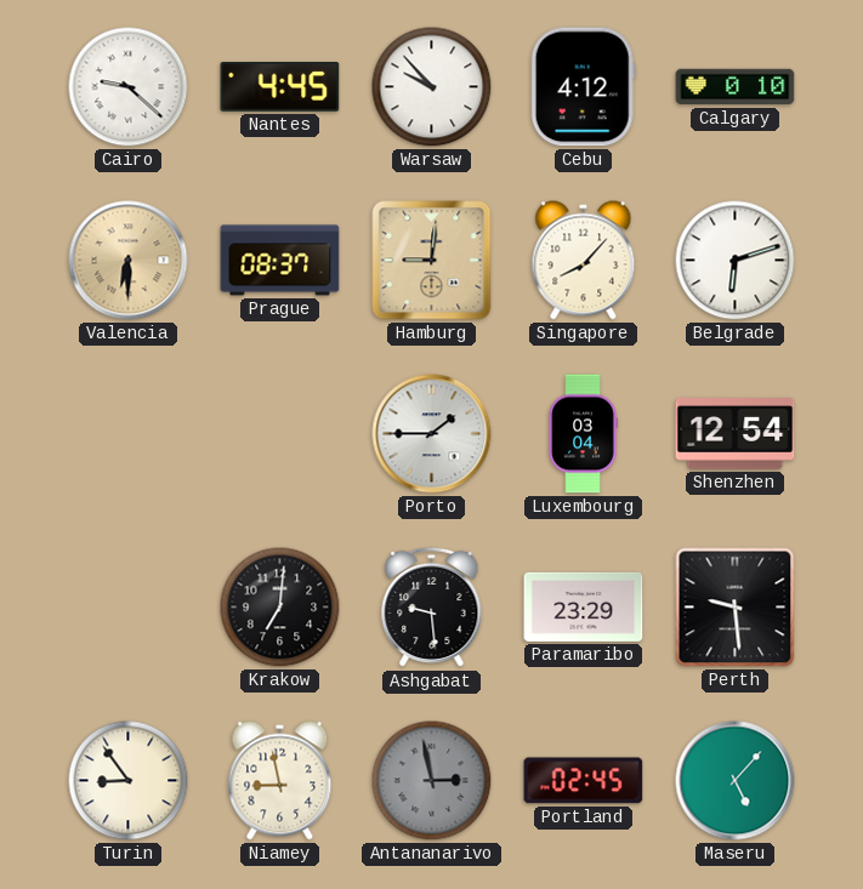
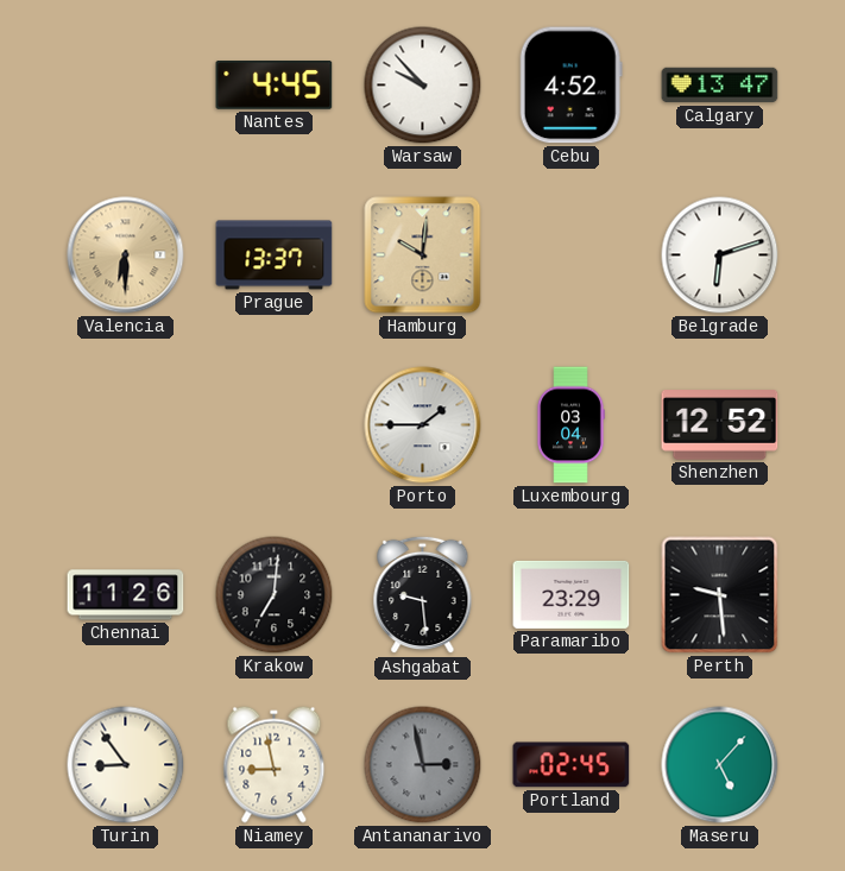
Cairo: 9:22 -> none
Cebu: 4:12 -> 4:52
Calgary: 0:10 -> 13:47
Prague: 08:37 -> 13:37
Hamburg: 9:01 -> 10:01
Singapore: 8:07 -> none
Shenzhen: 12:54 -> 12:52
Chennai: none -> 11:26
